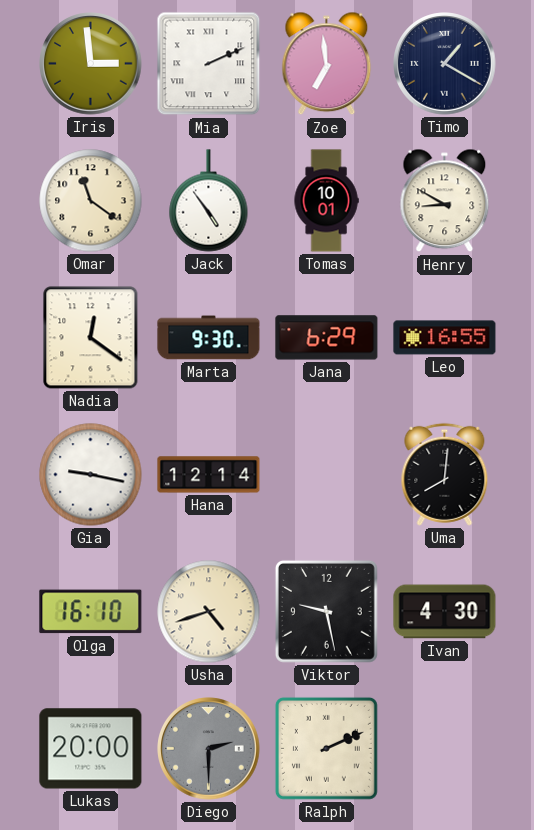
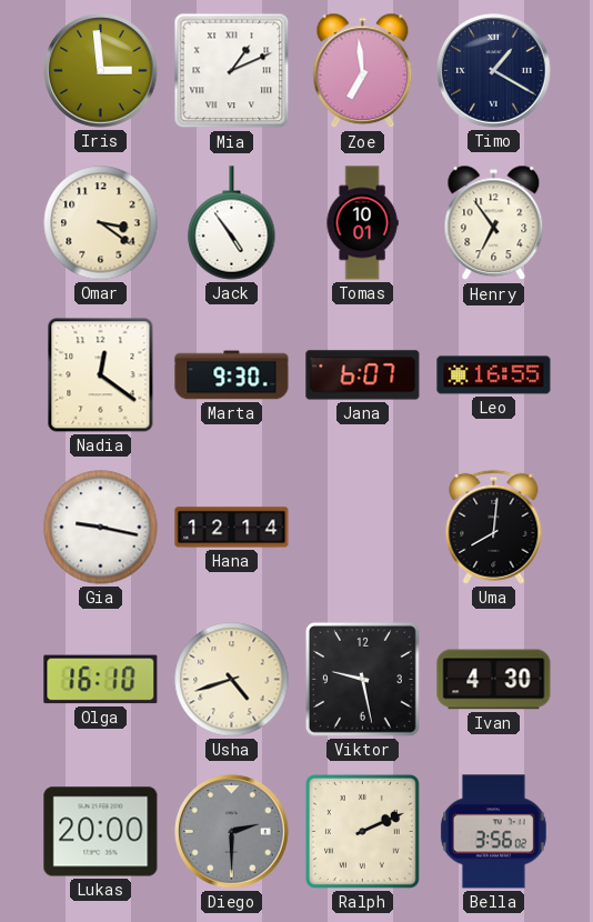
Mia: 2:11 -> 1:11
Omar: 11:21 -> 3:21
Henry: 8:50 -> 6:54
Jana: 6:29 -> 6:07
Bella: none -> 3:56
